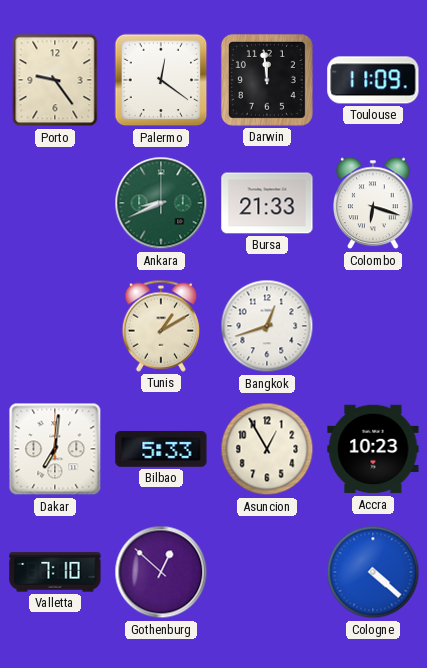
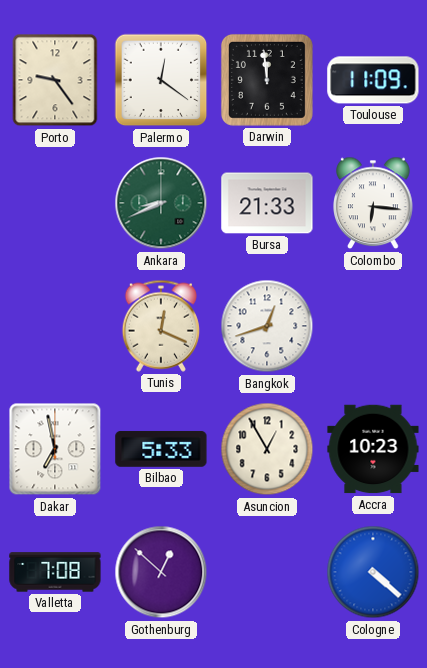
Colombo: 6:18 -> 6:16
Tunis: 1:10 -> 12:19
Dakar: 7:01 -> 6:58
Valletta: 7:10 -> 7:08
